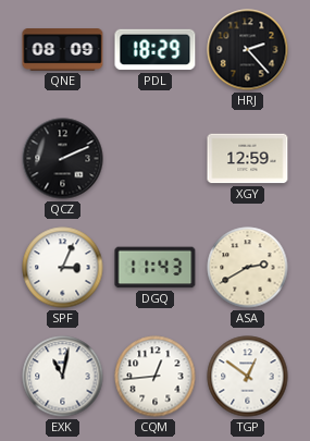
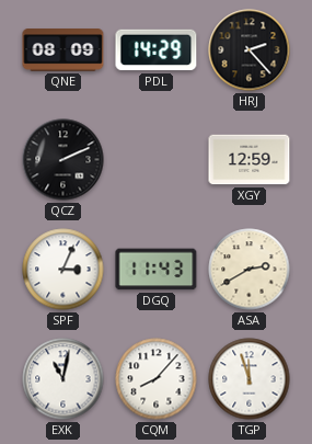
PDL: 18:29 -> 14:29
CQM: 12:44 -> 8:07
TGP: 12:51 -> 11:57
